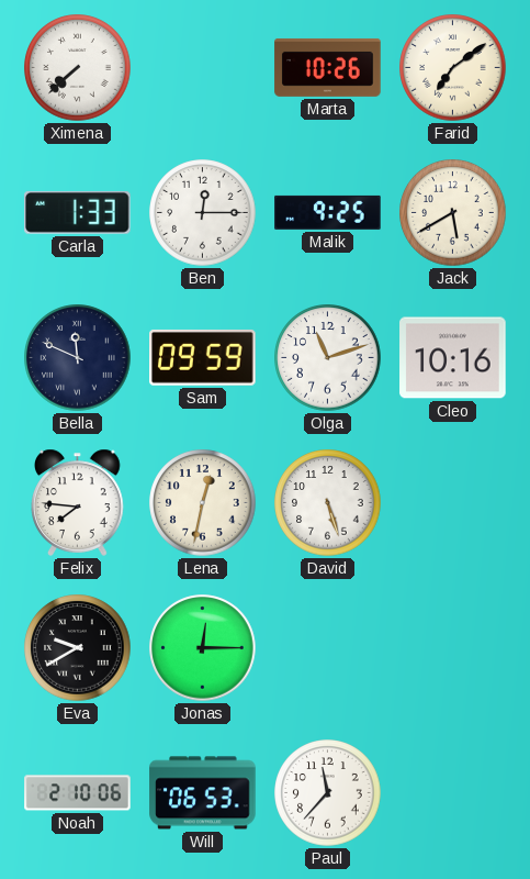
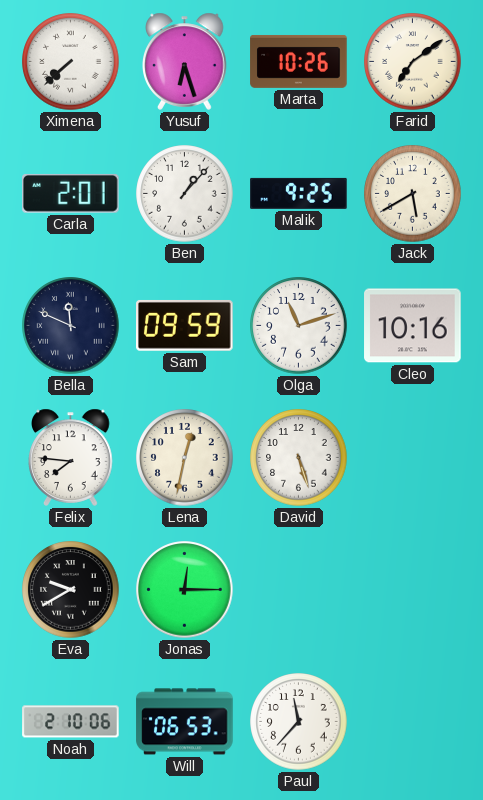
Yusuf: none -> 6:27
Carla: 1:33 -> 2:01
Ben: 12:15 -> 1:07
